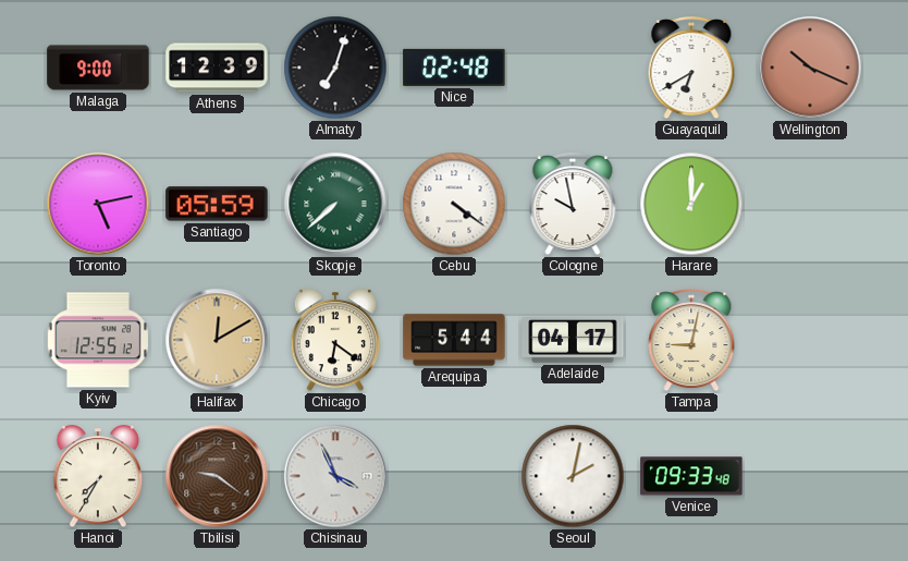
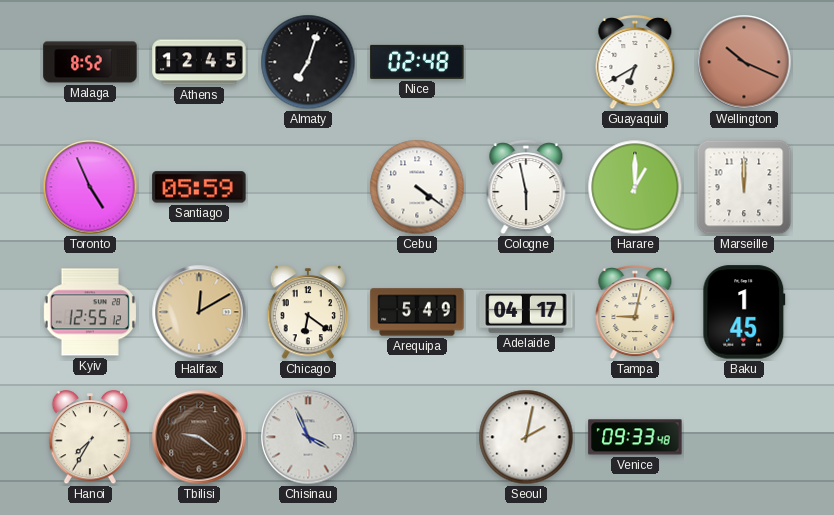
Malaga: 9:00 -> 8:52
Athens: 12:39 -> 12:45
Toronto: 5:13 -> 4:56
Skopje: 7:38 -> none
Cologne: 9:58 -> 5:58
Marseille: none -> 12:00
Arequipa: 5:44 -> 5:49
Baku: none -> 1:45
